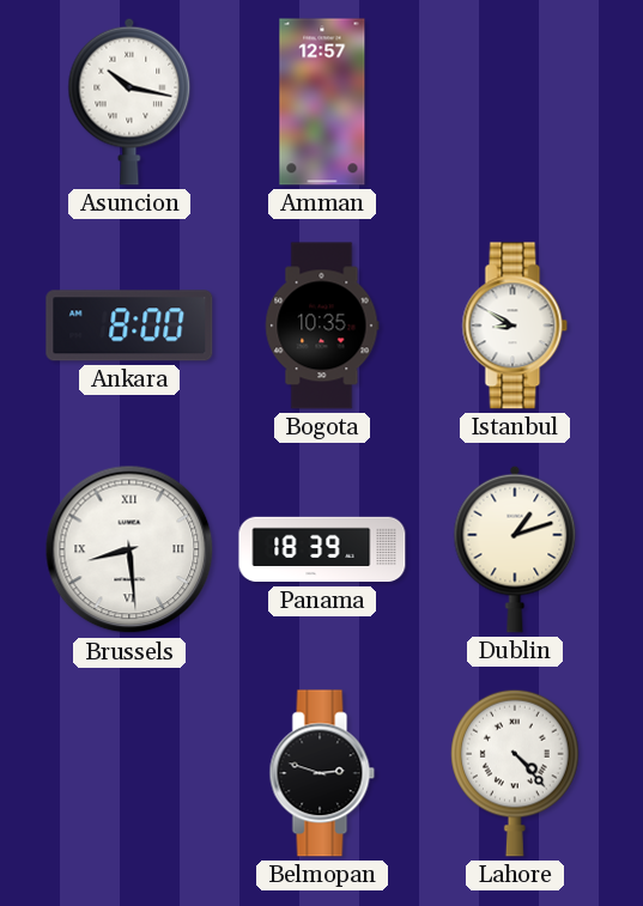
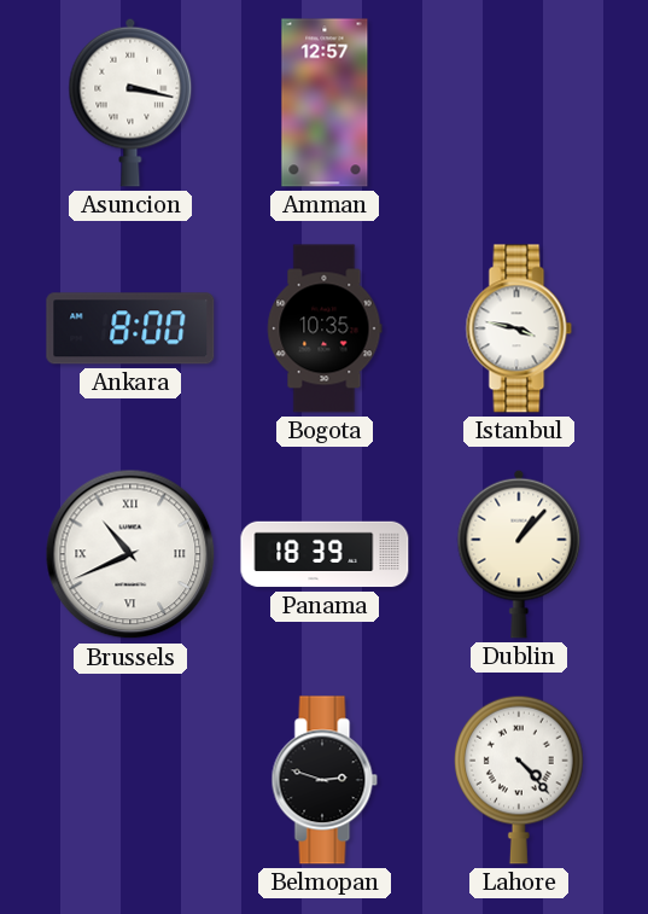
Asuncion: 10:17 -> 3:17
Istanbul: 8:50 -> 3:47
Brussels: 8:29 -> 10:41
Dublin: 1:12 -> 1:07
